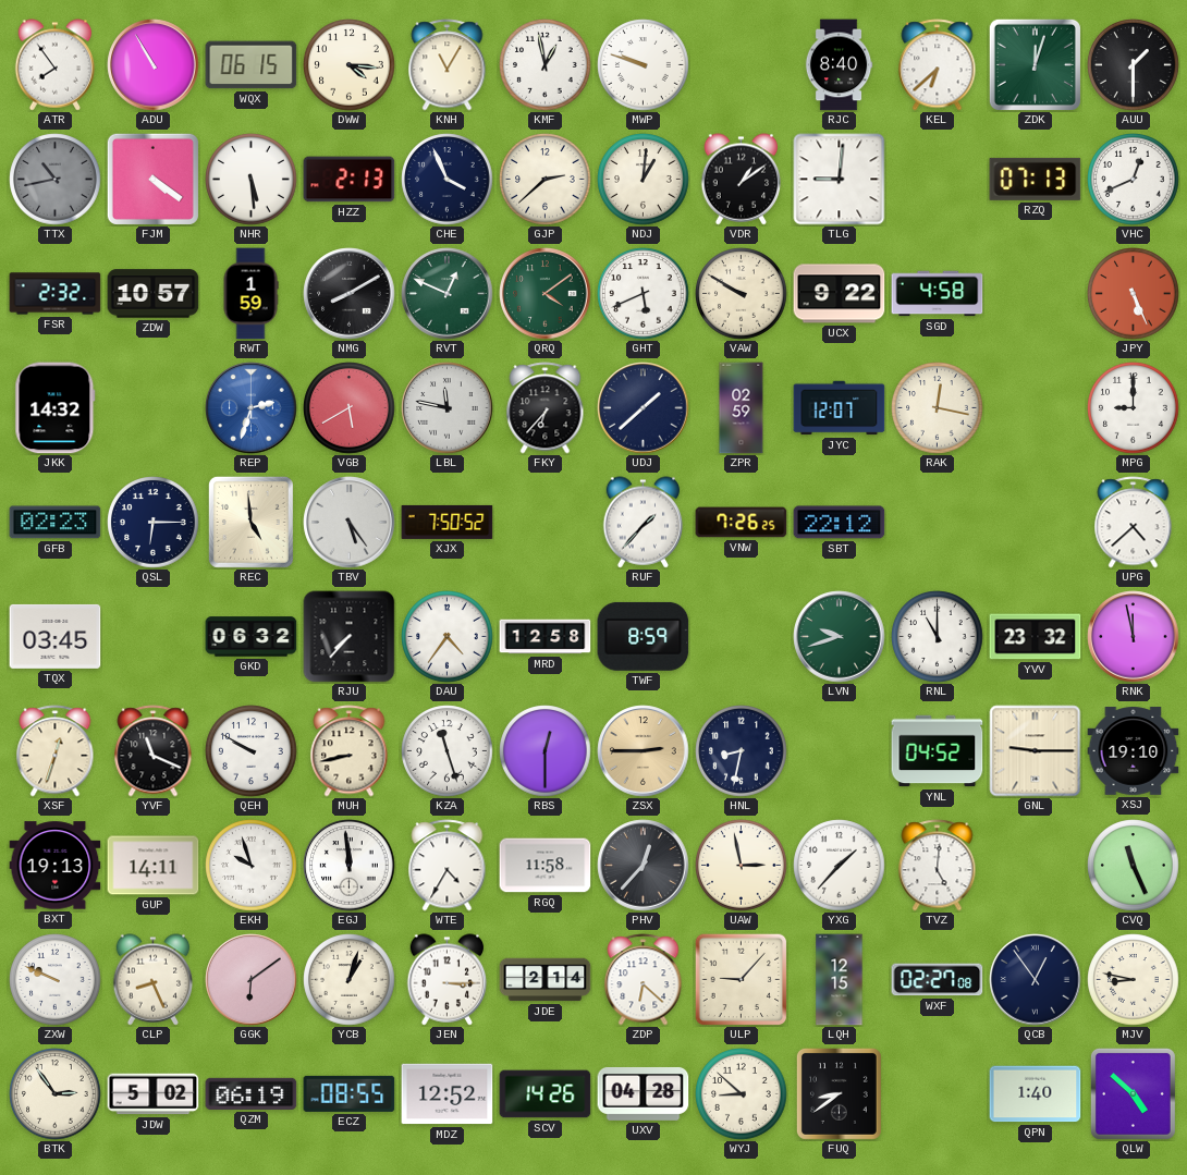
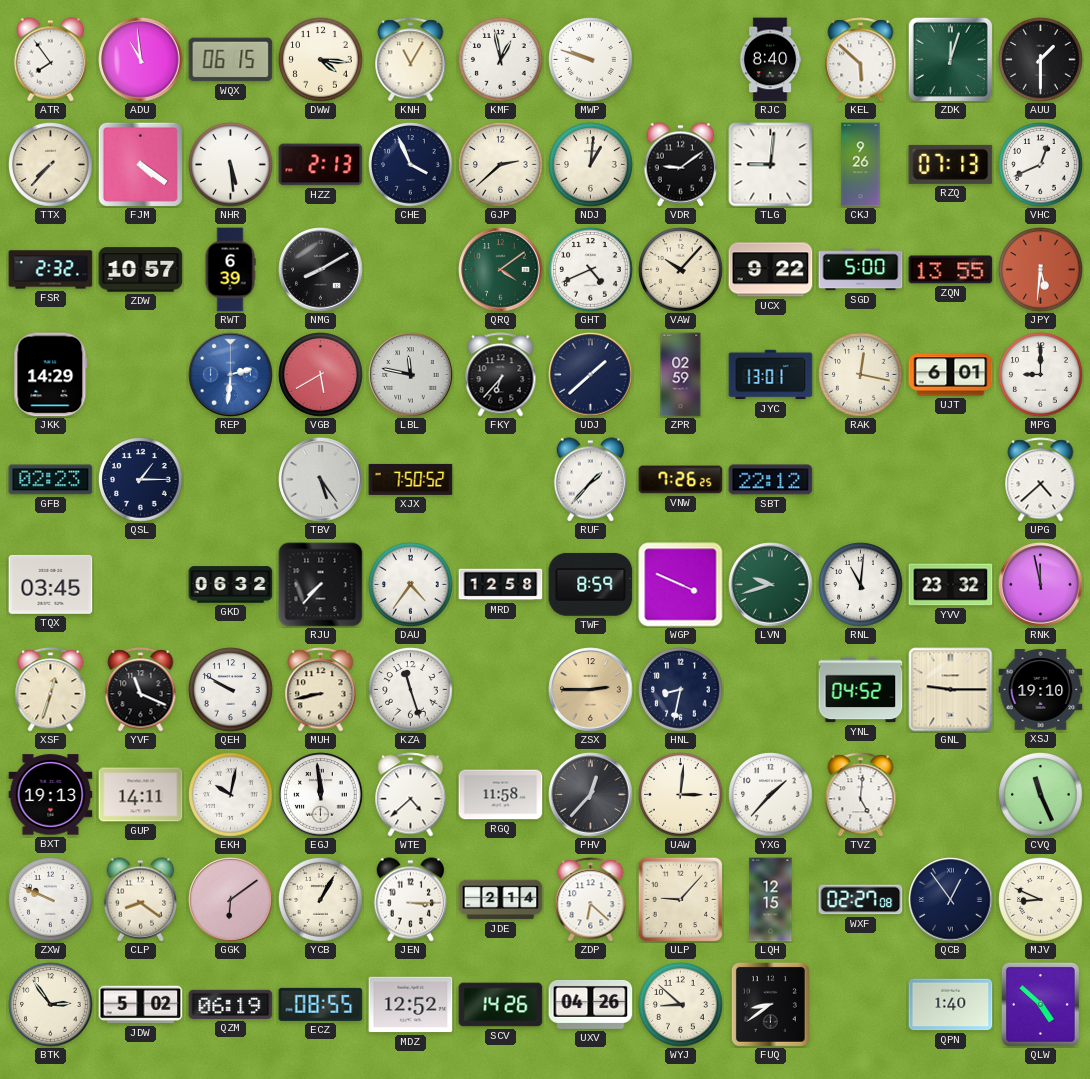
ADU: 10:55 -> 10:59
KEL: 6:38 -> 5:52
TTX: 10:43 -> 7:37
TTX dial: grey -> cream
VDR: 1:09 -> 9:09
CKJ: none -> 9:26
RWT: 1:59 -> 6:39
RVT: 12:49 -> none
GHT: 5:41 -> 4:41
VAW: 9:50 -> 10:07
SGD: 4:58 -> 5:00
ZQN: none -> 13:55
JPY: 5:26 -> 5:31
JKK: 14:32 -> 14:29
REP: 2:33 -> 2:31
JYC: 12:07 -> 13:01
UJT: none -> 6:01
QSL: 6:15 -> 1:15
REC: 4:59 -> none
WGP: none -> 3:49
RNL: 11:00 -> 11:01
RBS: 12:30 -> none
EKH: 9:57 -> 10:02
WTE: 4:35 -> 4:38
UAW: 2:58 -> 3:01
CLP: 8:26 -> 8:21
YCB: 1:03 -> 1:05
MJV: 8:47 -> 8:49
UXV: 04:28 -> 04:26
